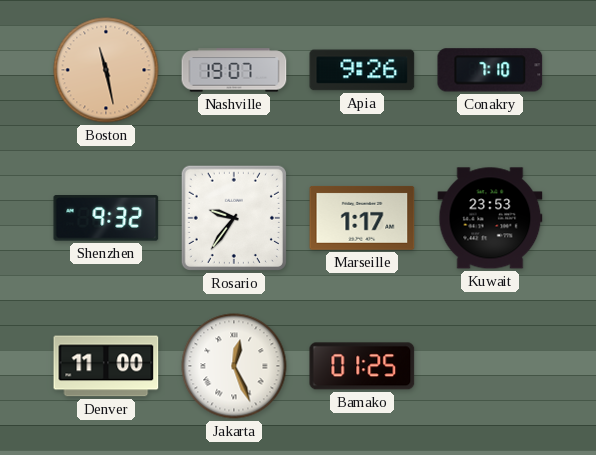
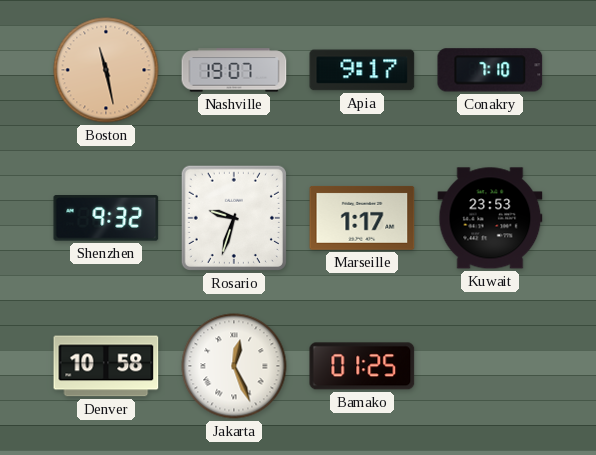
Apia: 9:26 -> 9:17
Rosario: 9:36 -> 9:33
Denver: 11:00 -> 10:58
